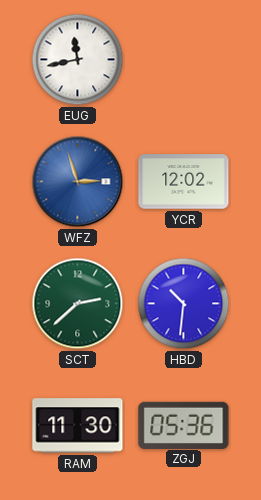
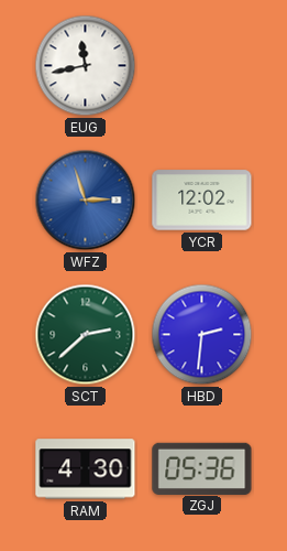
HBD: 10:31 -> 2:31
RAM: 11:30 -> 4:30
